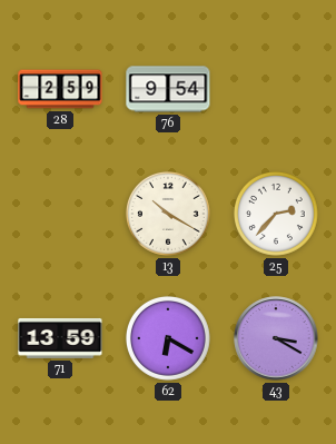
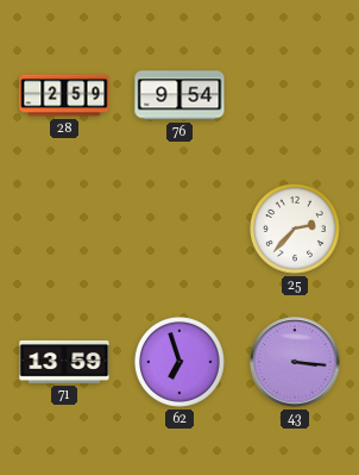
13: 10:20 -> none
62: 6:20 -> 6:57
43: 3:20 -> 3:16
